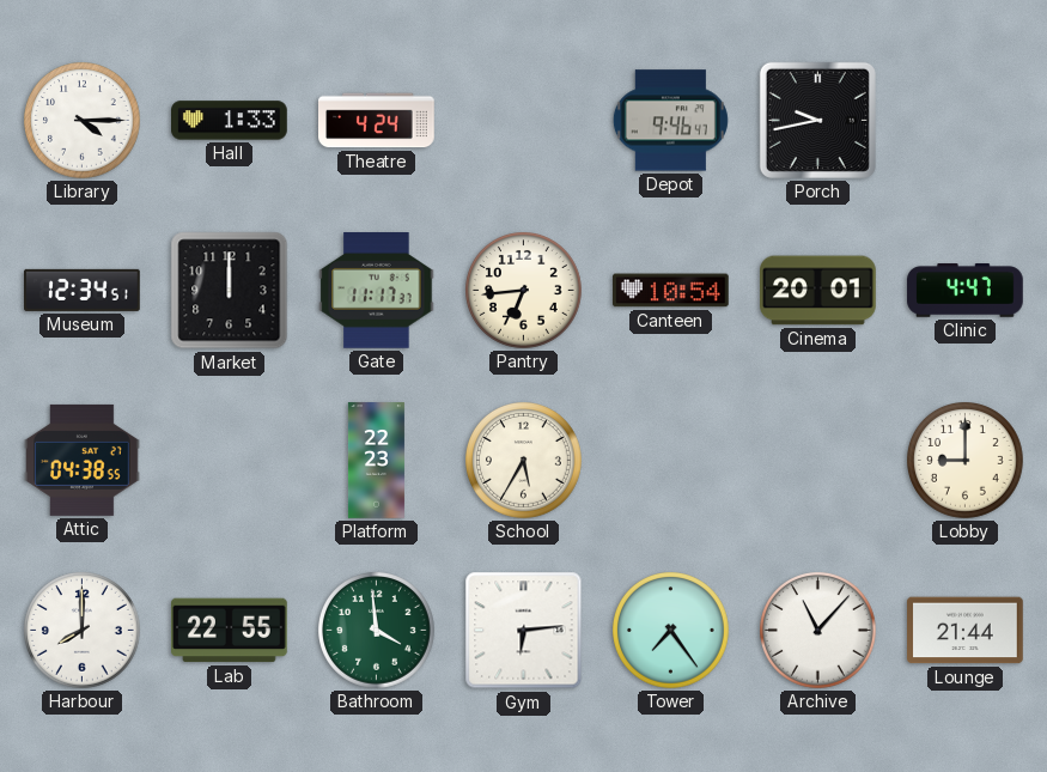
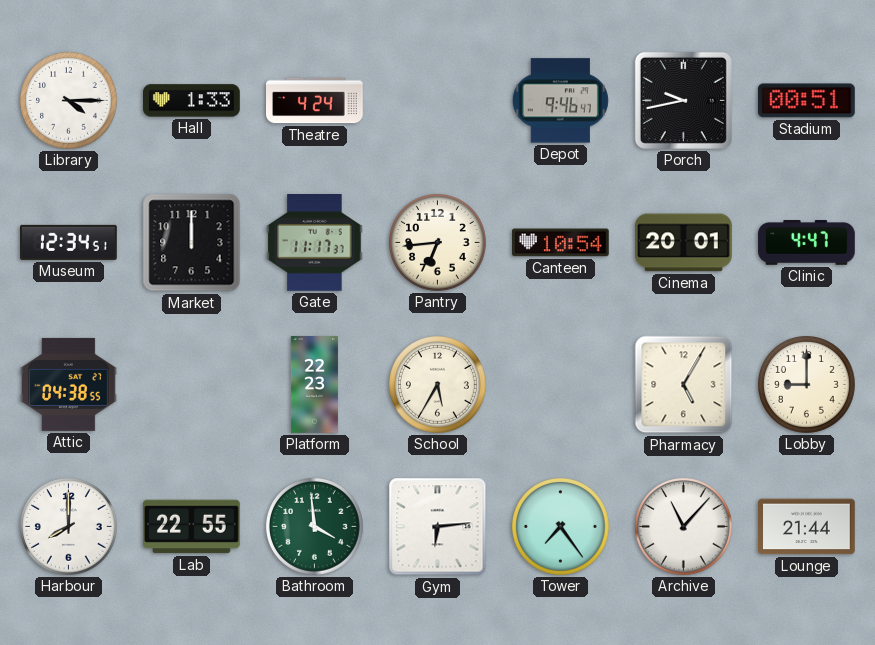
Stadium: none -> 00:51
Pharmacy: none -> 5:05
